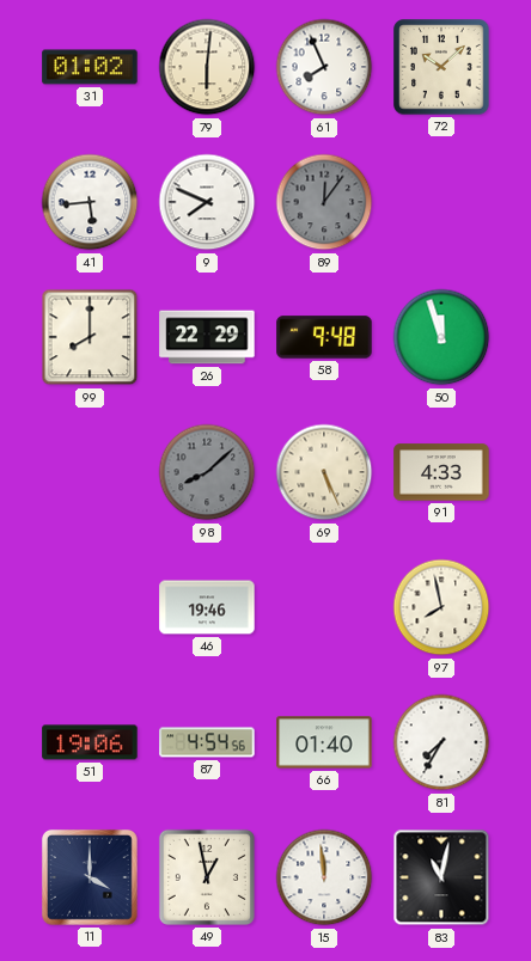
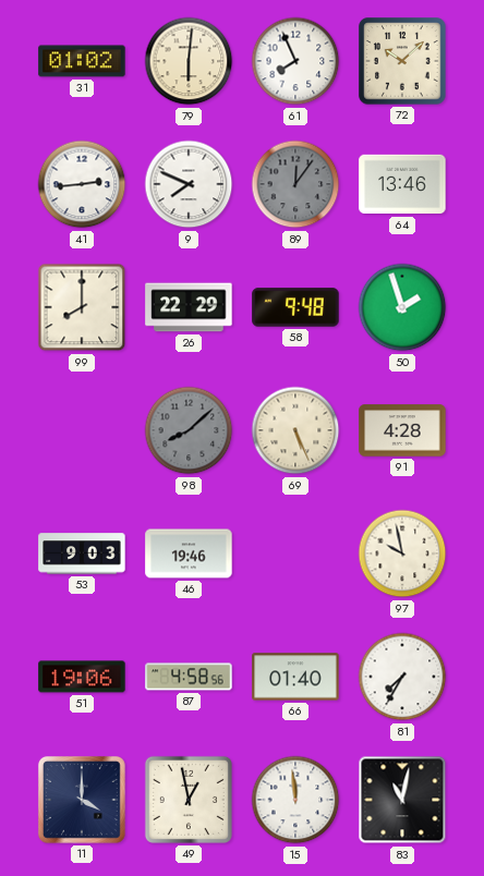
41: 5:44 -> 2:44
64: none -> 13:46
50: 11:57 -> 1:57
91: 4:33 -> 4:28
53: none -> 9:03
97: 7:58 -> 9:58
87: 4:54 -> 4:58
